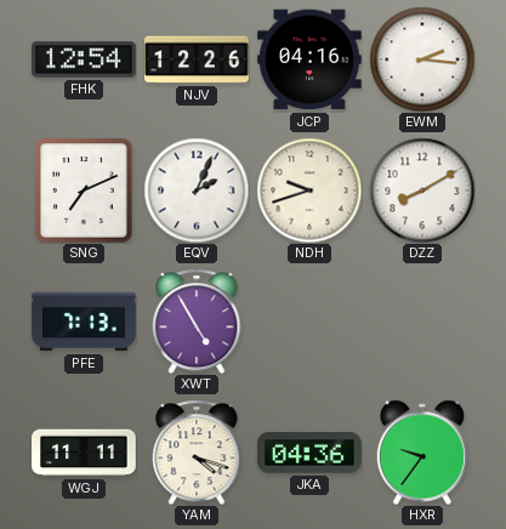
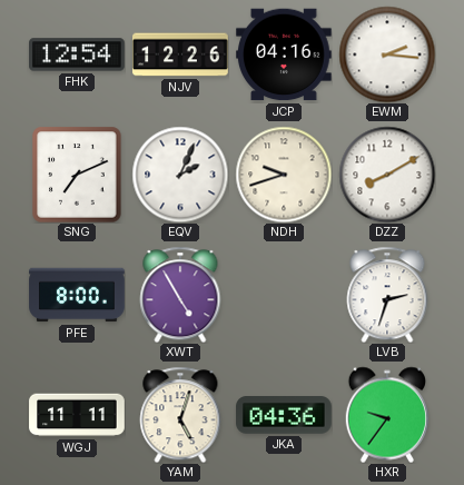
PFE: 7:13 -> 8:00
LVB: none -> 2:33
YAM: 4:18 -> 5:03
